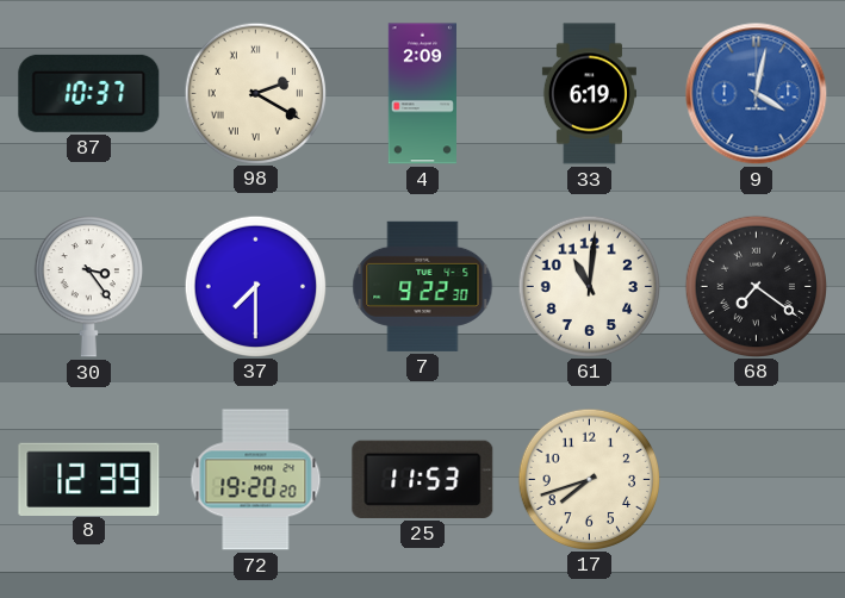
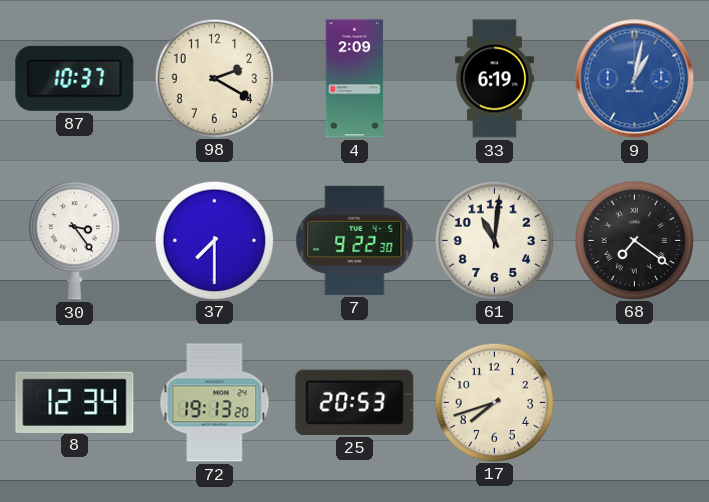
98 numerals: Roman -> Arabic
9: 4:02 -> 1:02
8: 12:39 -> 12:34
72: 19:20 -> 19:13
25: 11:53 -> 20:53
